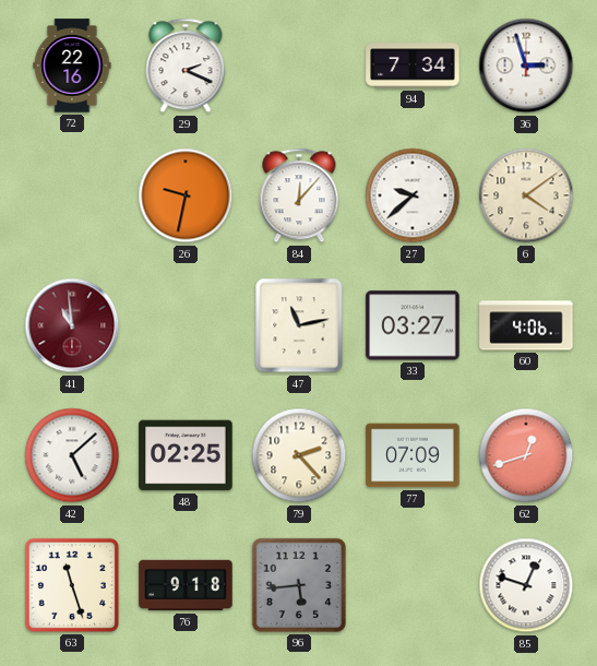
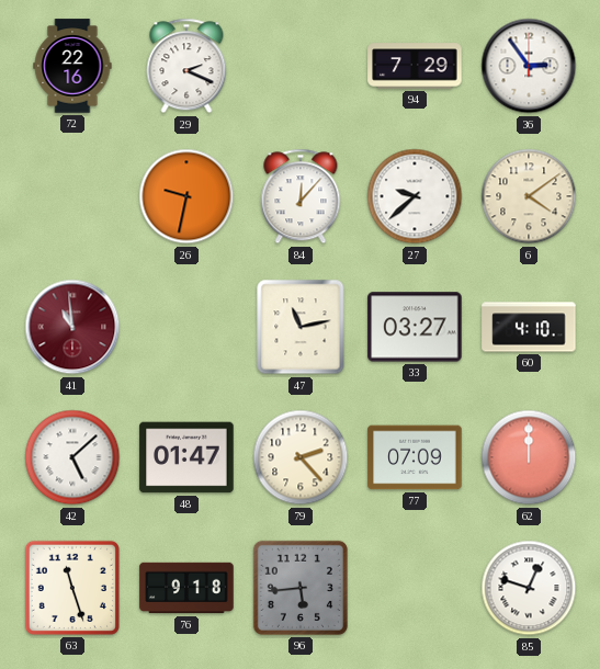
94: 7:34 -> 7:29
36: 2:57 -> 2:54
60: 4:06 -> 4:10
48: 02:25 -> 01:47
62: 12:42 -> 12:00
